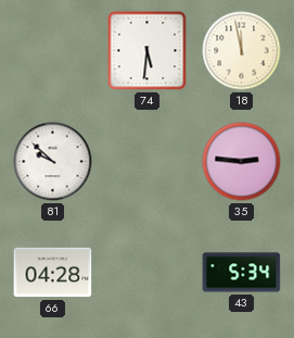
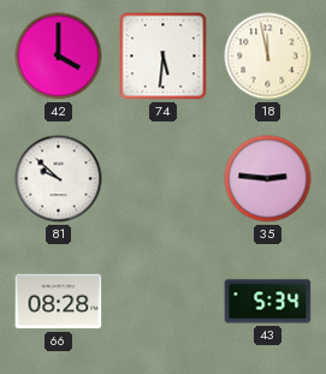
42: none -> 4:00
66: 04:28 -> 08:28
